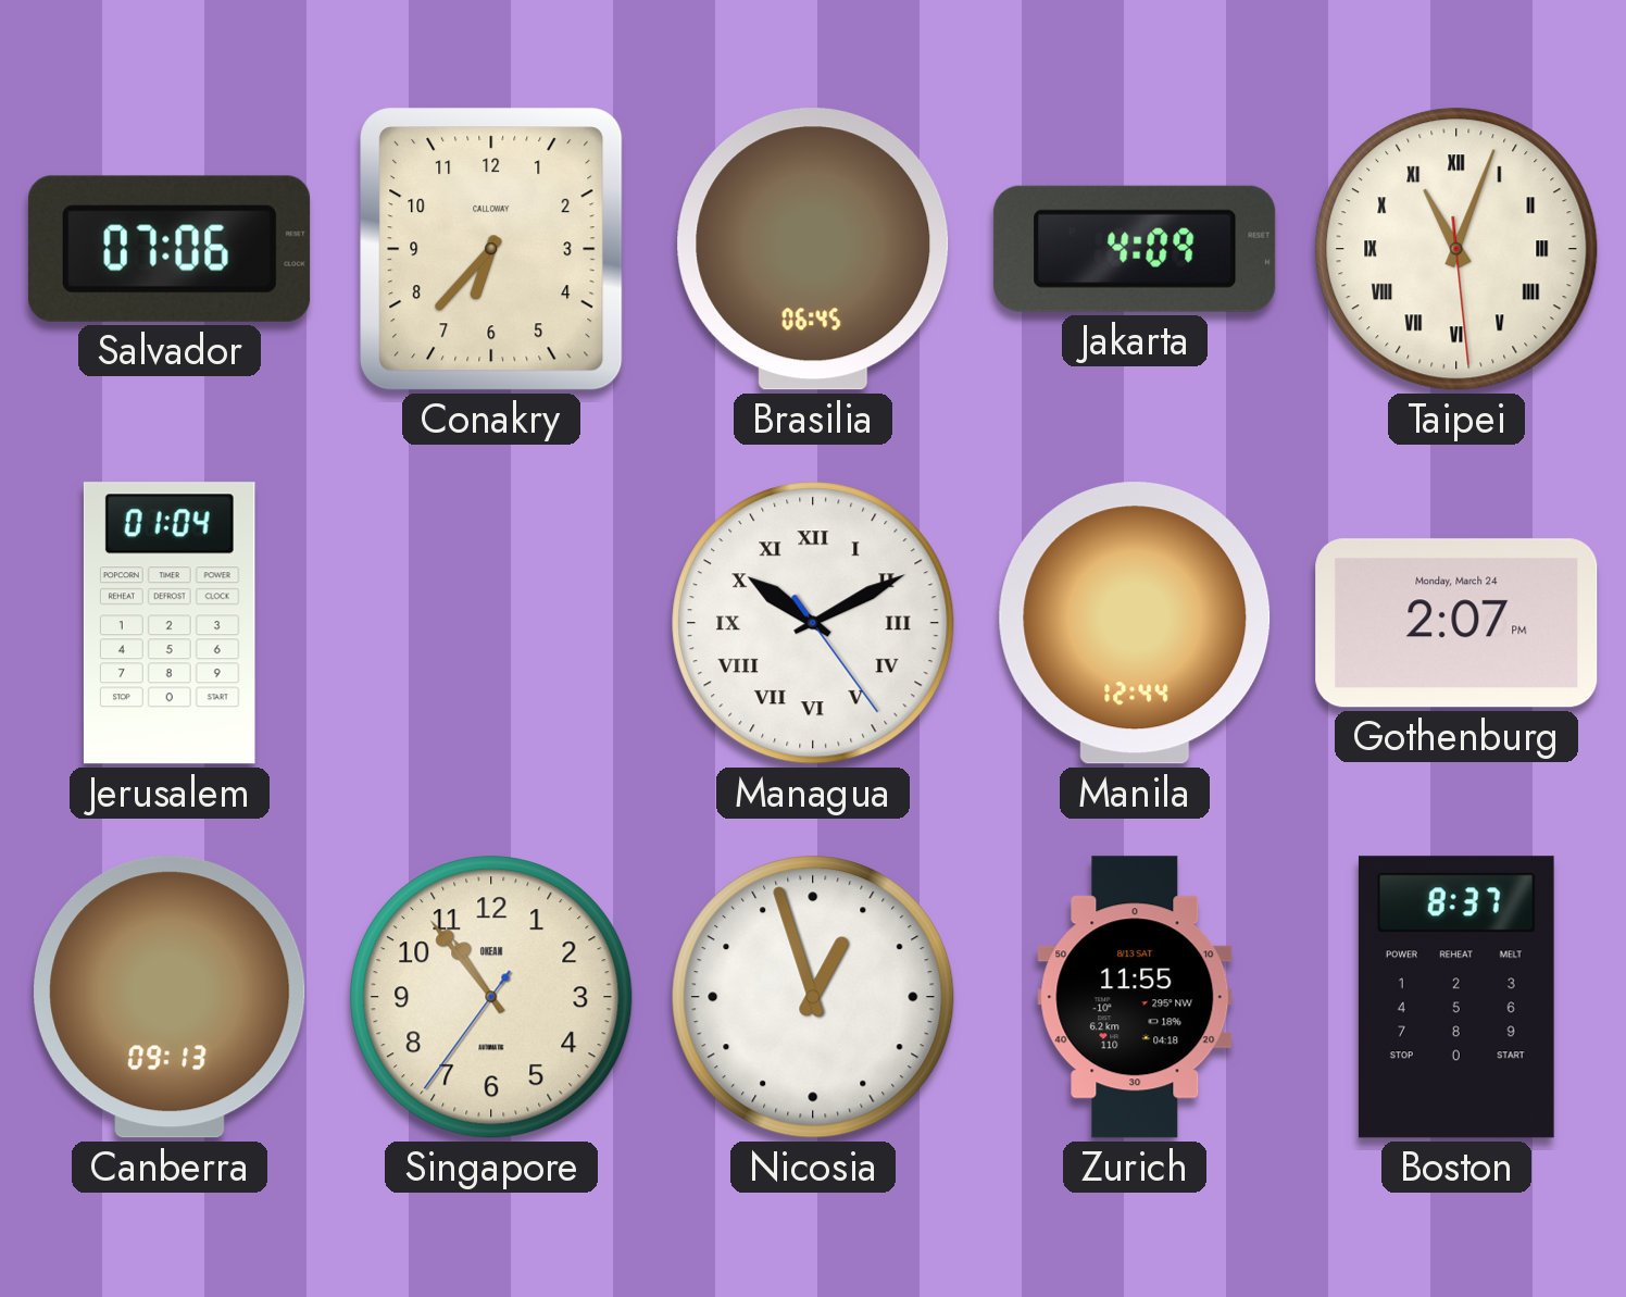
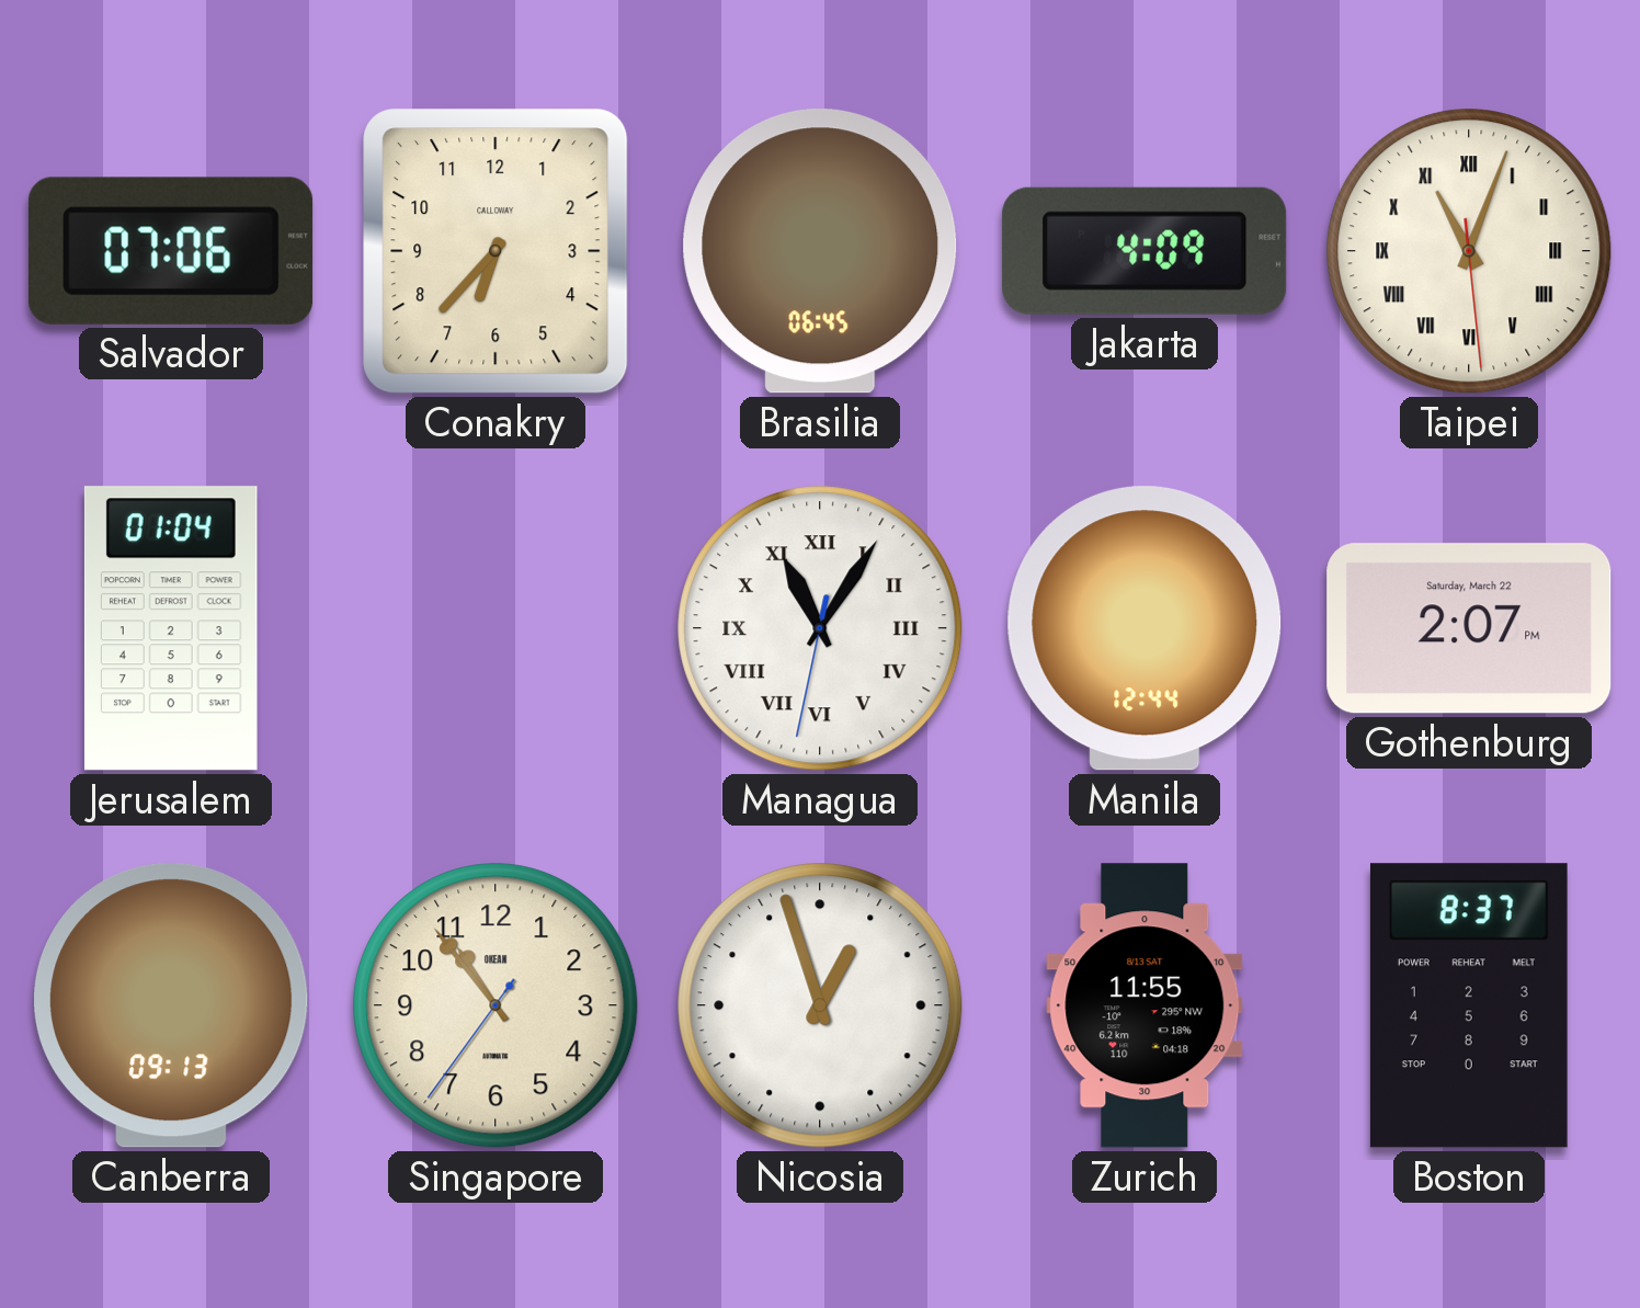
Managua: 10:10 -> 11:05
Gothenburg date: Monday, March 24 -> Saturday, March 22
